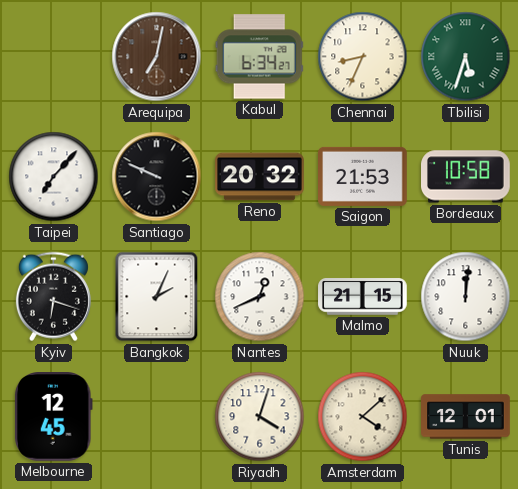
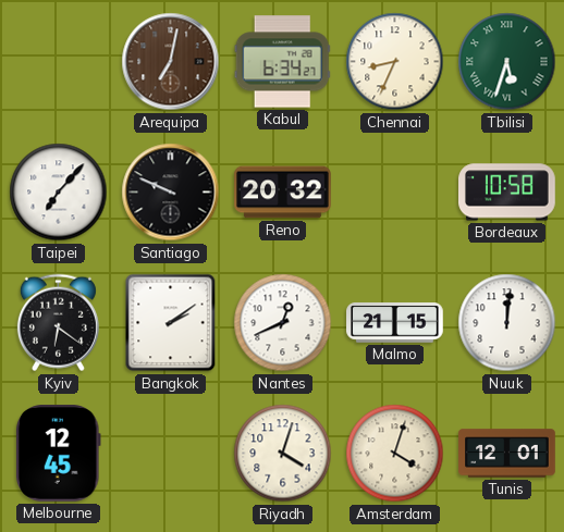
Saigon: 21:53 -> none
Kyiv: 6:18 -> 6:21
Bangkok: 2:04 -> 2:09
Amsterdam: 4:08 -> 4:03
